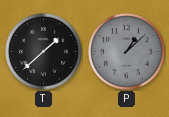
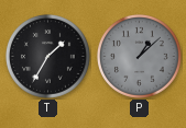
T: 1:38 -> 1:35
